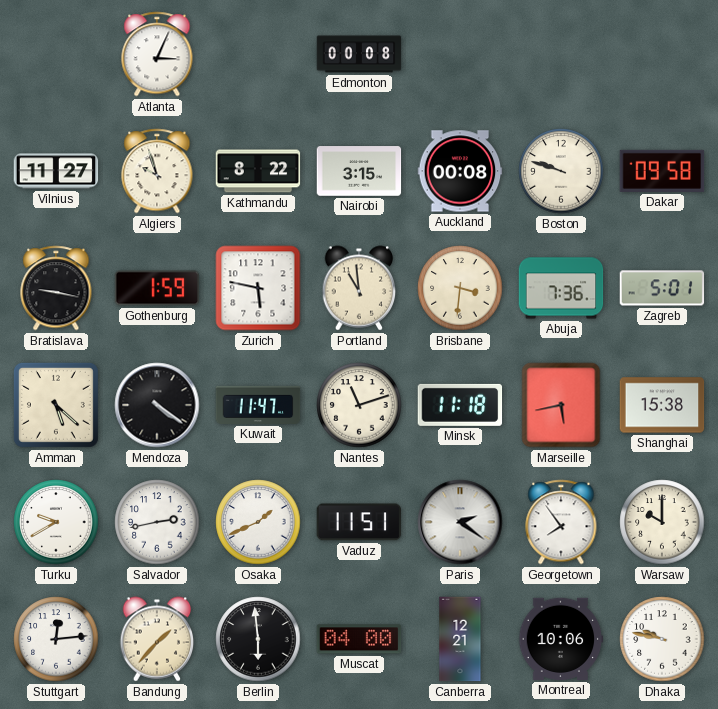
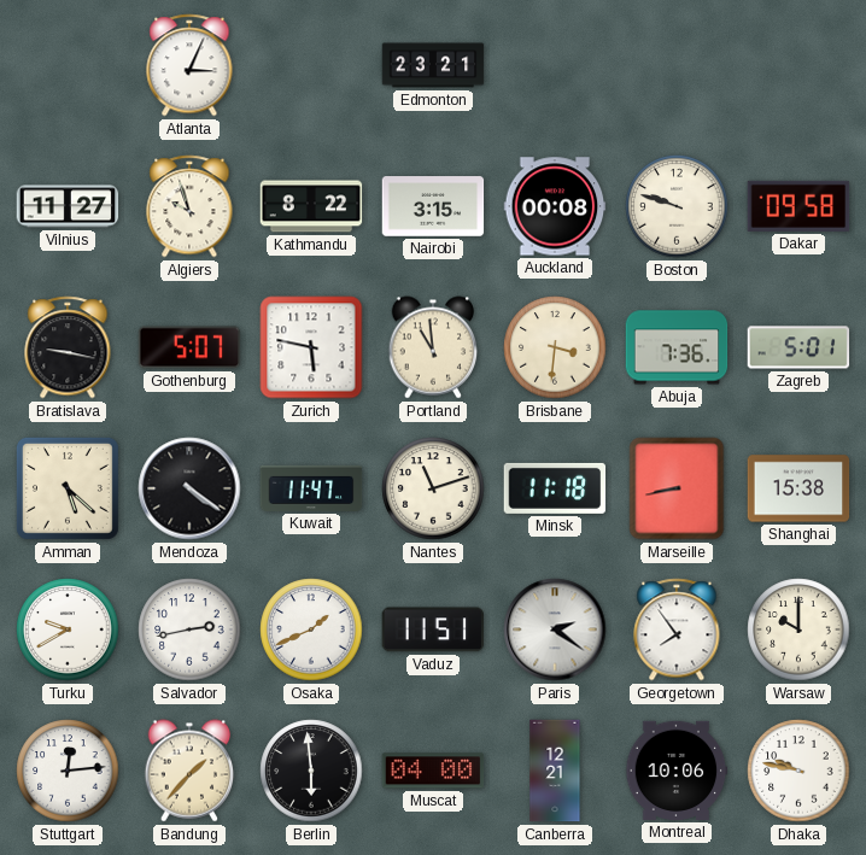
Edmonton: 00:08 -> 23:21
Gothenburg: 1:59 -> 5:07
Marseille: 5:43 -> 8:43
